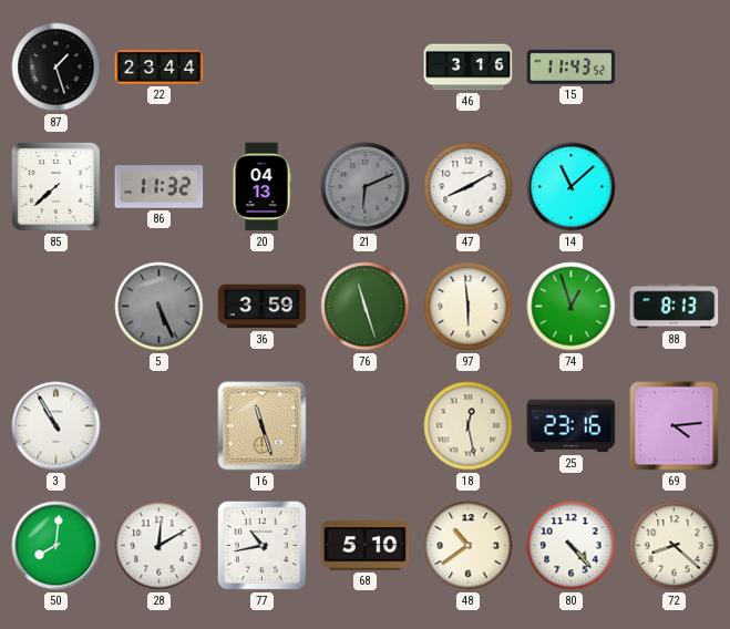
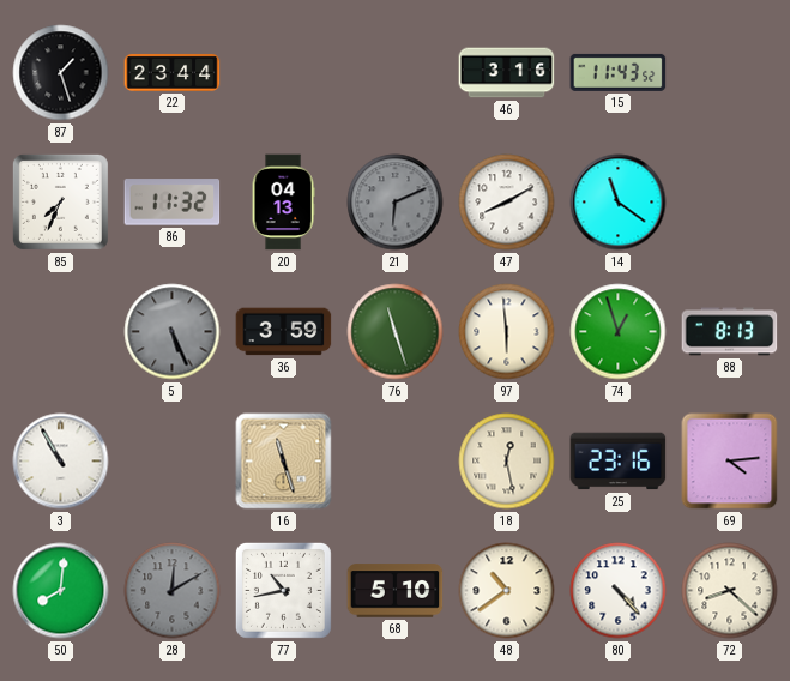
85: 7:38 -> 7:34
14: 11:08 -> 11:21
28 dial: white -> grey
